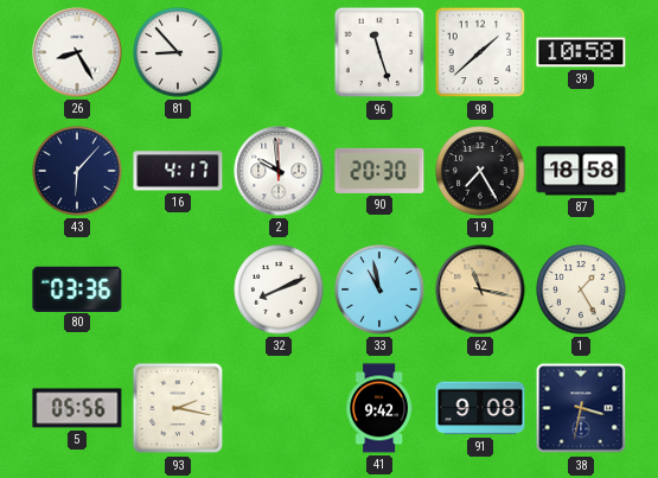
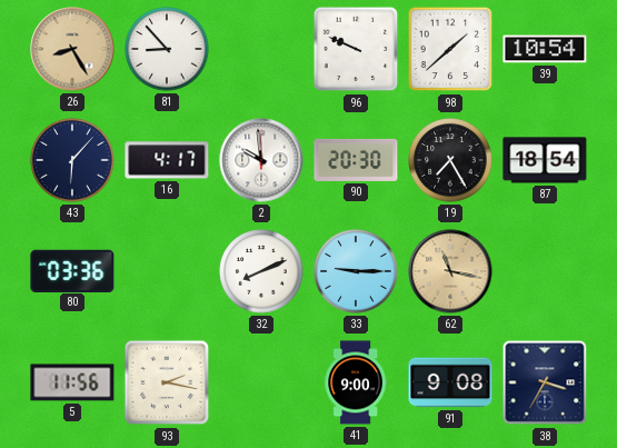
26 dial: white -> champagne
96: 11:27 -> 9:49
39: 10:58 -> 10:54
87: 18:58 -> 18:54
33: 10:58 -> 9:15
1: 1:25 -> none
5: 05:56 -> 11:56
41: 9:42 -> 9:00
38: 3:32 -> 3:35
